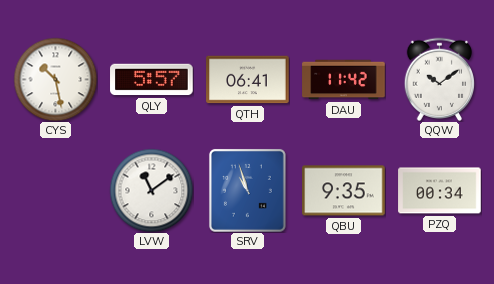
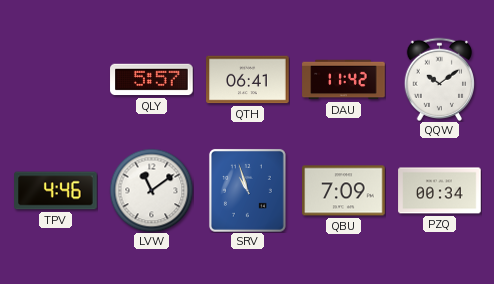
CYS: 10:28 -> none
TPV: none -> 4:46
QBU: 9:35 -> 7:09
